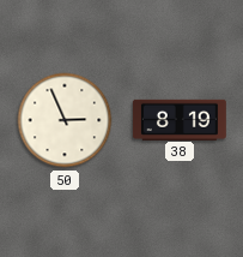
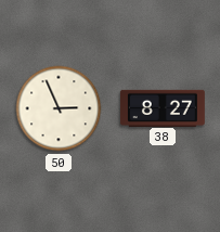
38: 8:19 -> 8:27
